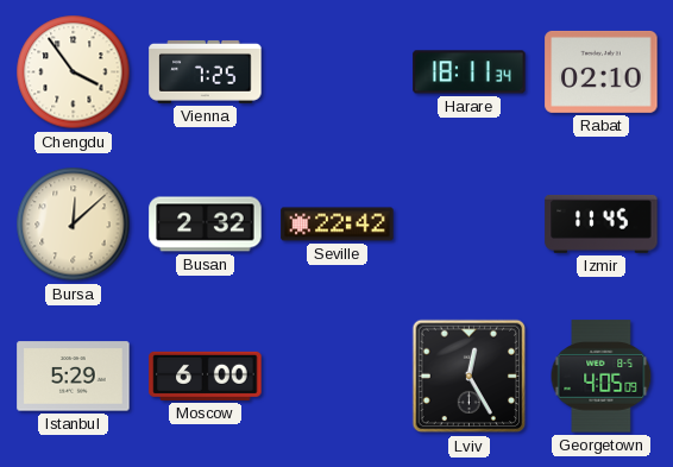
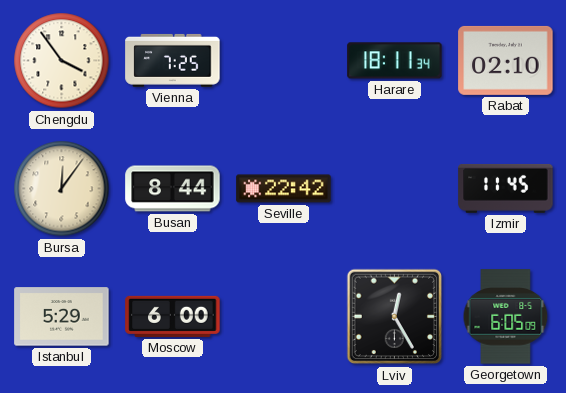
Bursa: 12:08 -> 12:06
Busan: 2:32 -> 8:44
Georgetown: 4:05 -> 6:05
